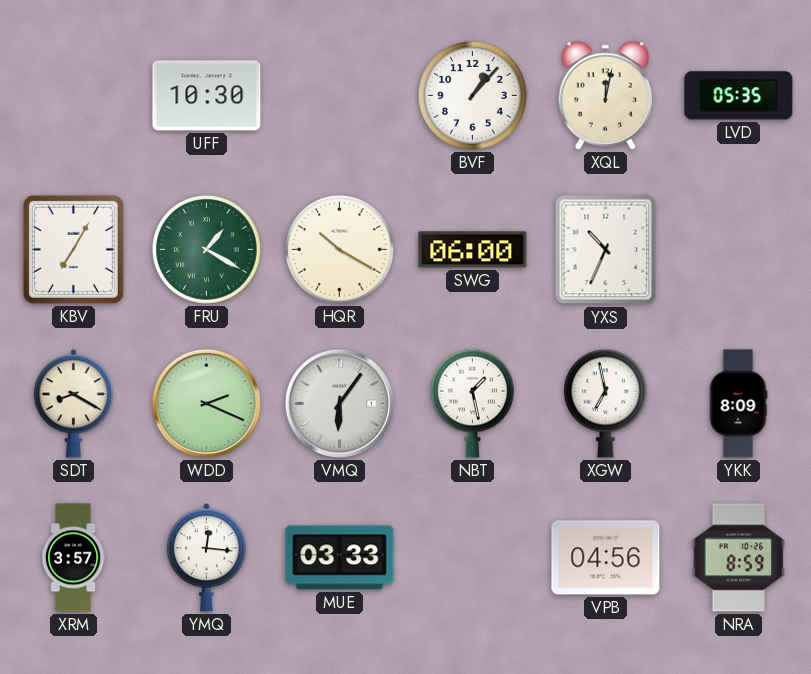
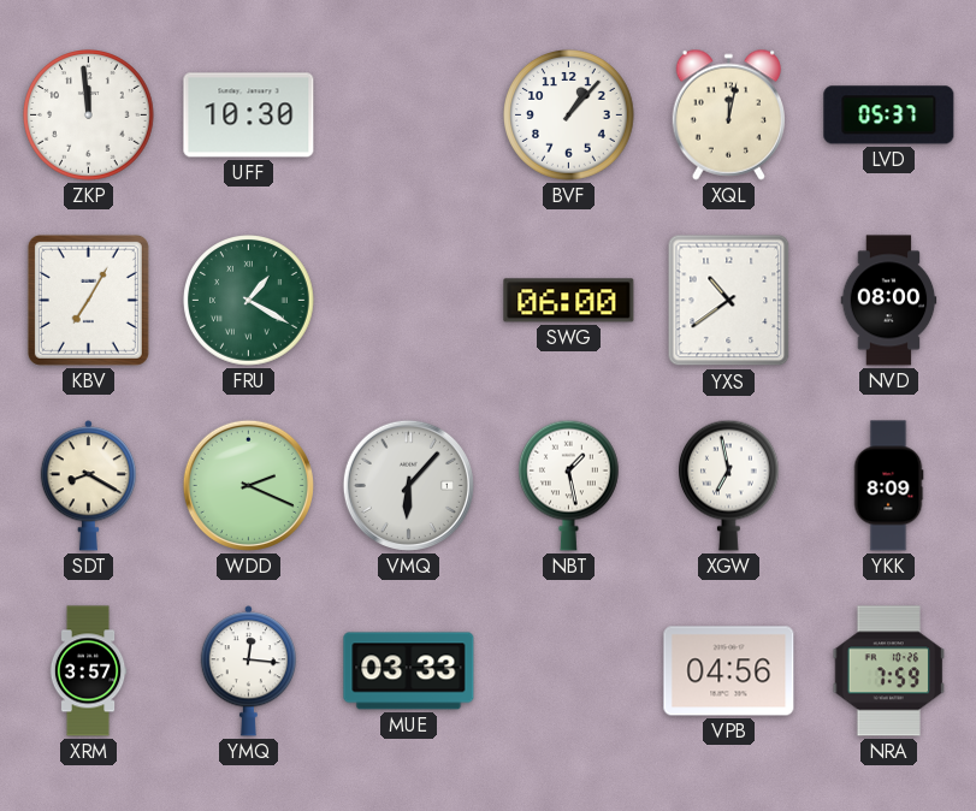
ZKP: none -> 11:59
LVD: 05:35 -> 05:37
HQR: 10:20 -> none
YXS: 10:34 -> 10:39
NVD: none -> 08:00
VMQ: 6:06 -> 6:07
NRA: 8:59 -> 7:59
